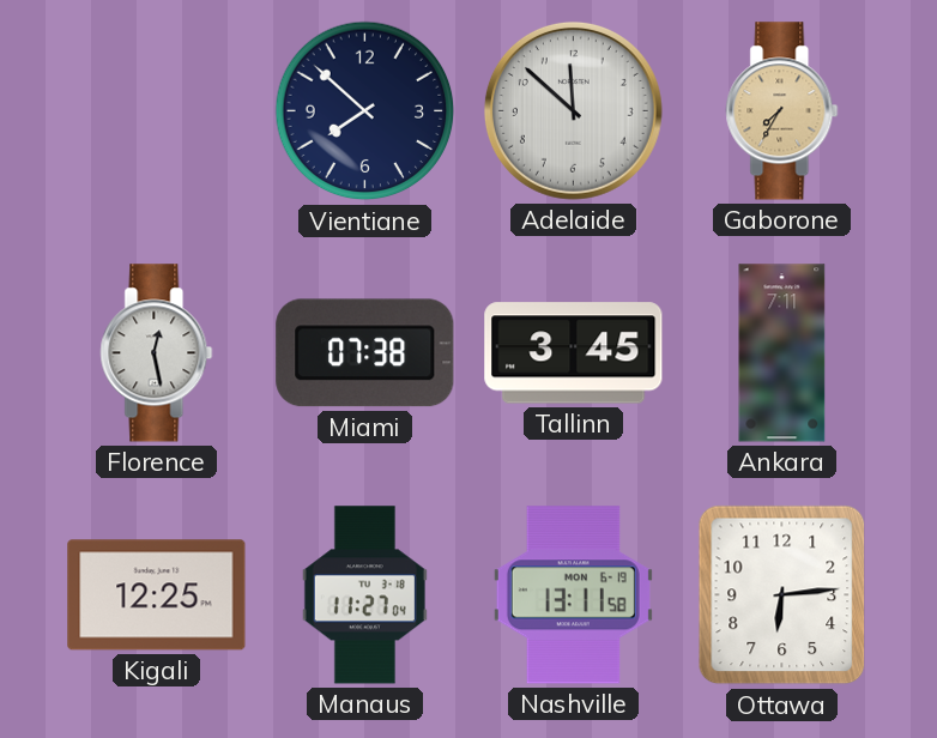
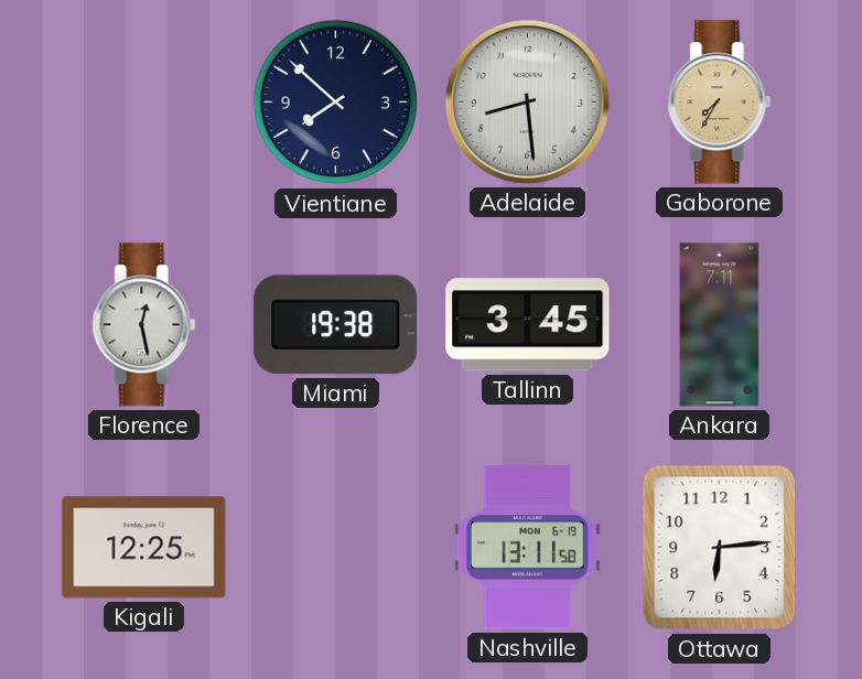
Adelaide: 11:52 -> 8:29
Miami: 07:38 -> 19:38
Manaus: 11:27 -> none
